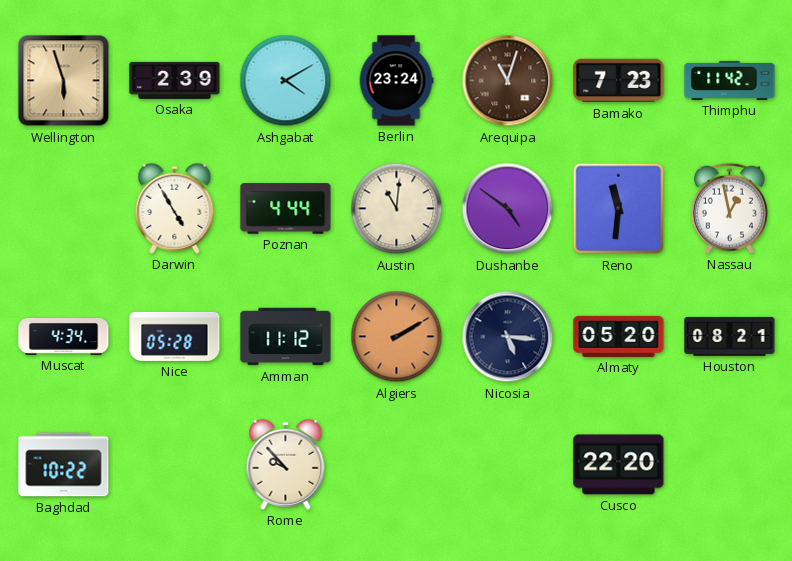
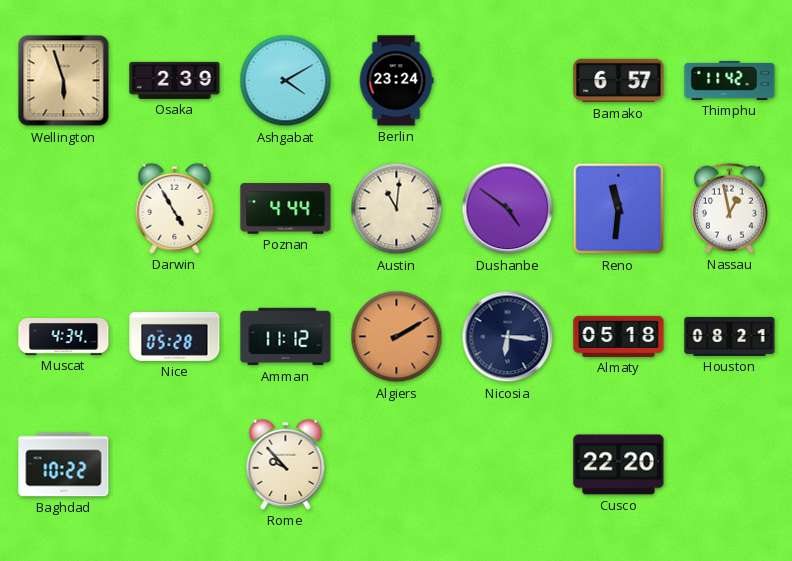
Arequipa: 11:03 -> none
Bamako: 7:23 -> 6:57
Nicosia: 5:16 -> 6:16
Almaty: 05:20 -> 05:18
